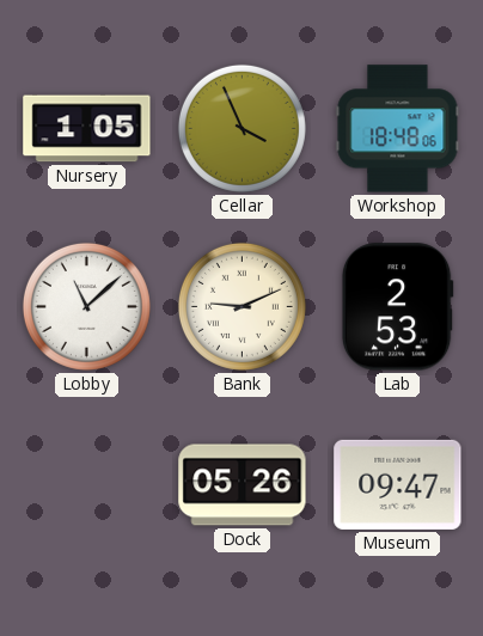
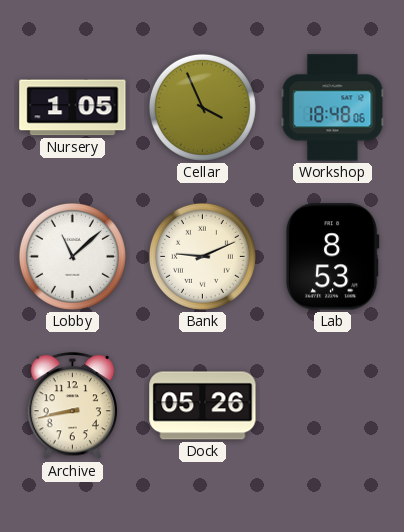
Lab: 2:53 -> 8:53
Archive: none -> 8:43
Museum: 09:47 -> none
